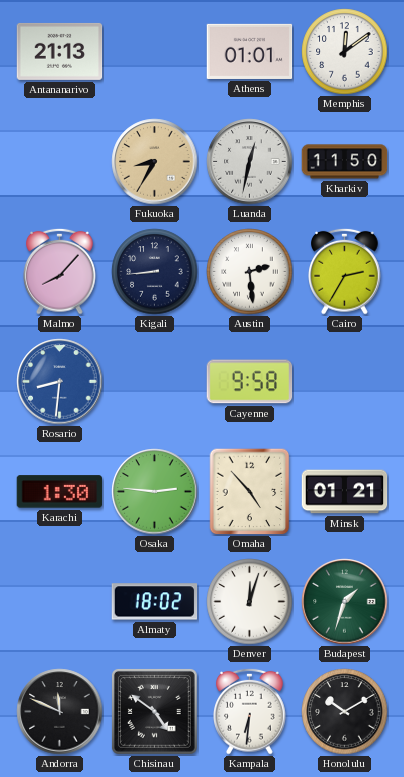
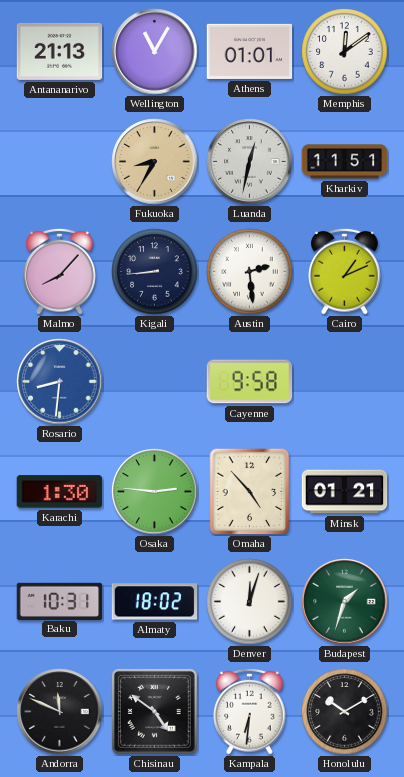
Wellington: none -> 11:05
Kharkiv: 11:50 -> 11:51
Cairo: 2:35 -> 1:11
Baku: none -> 10:31
